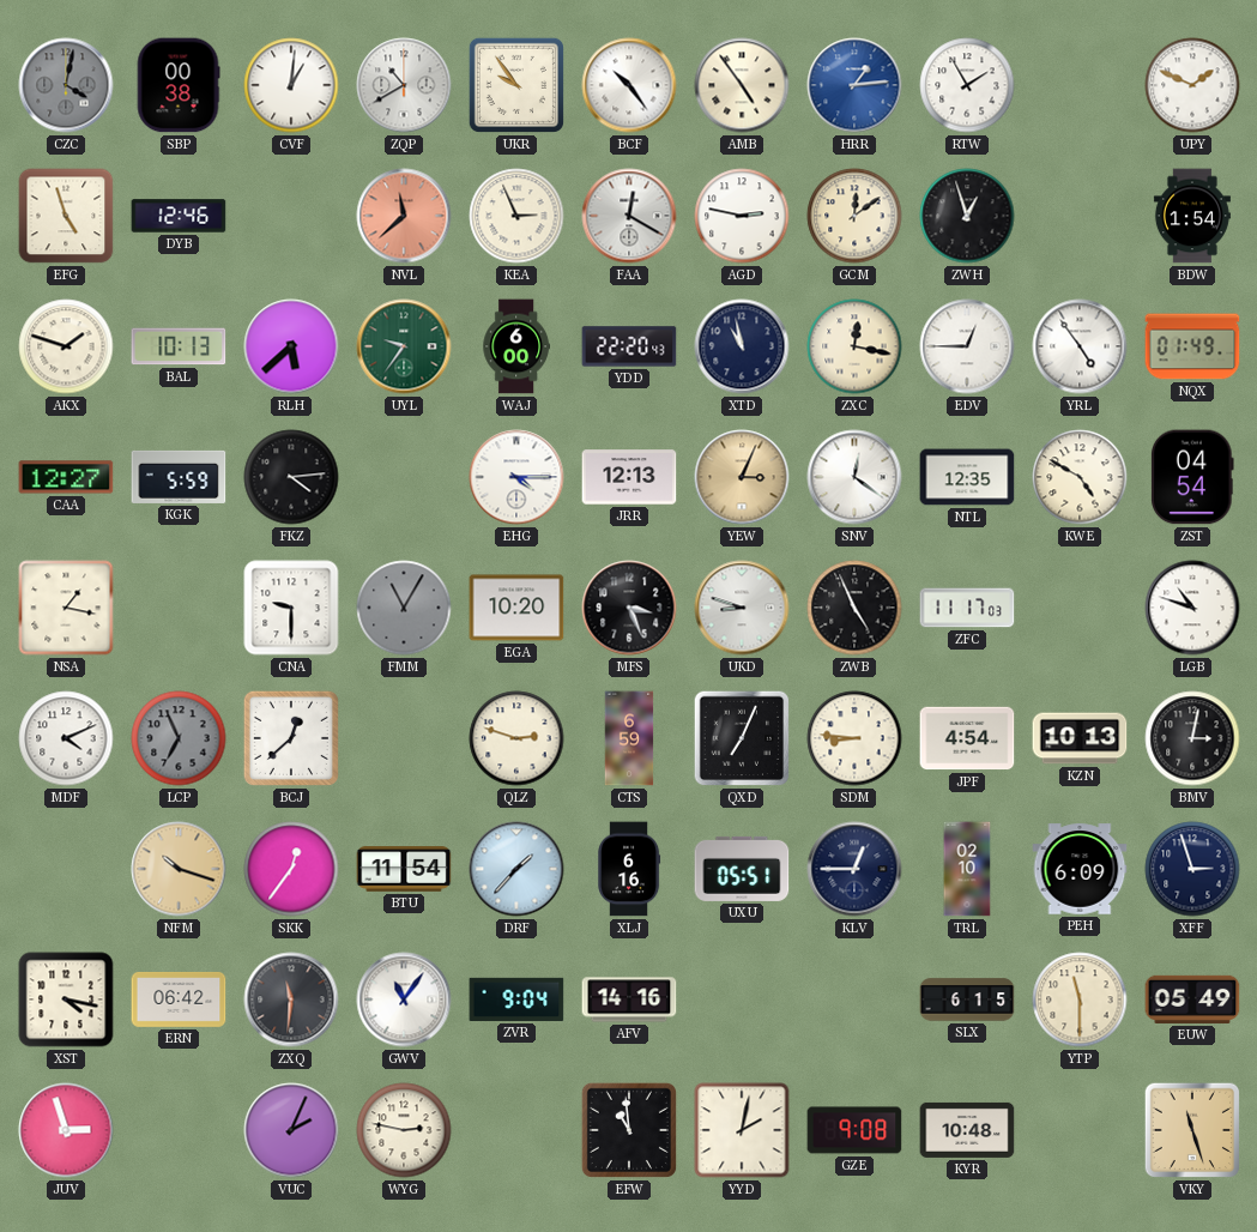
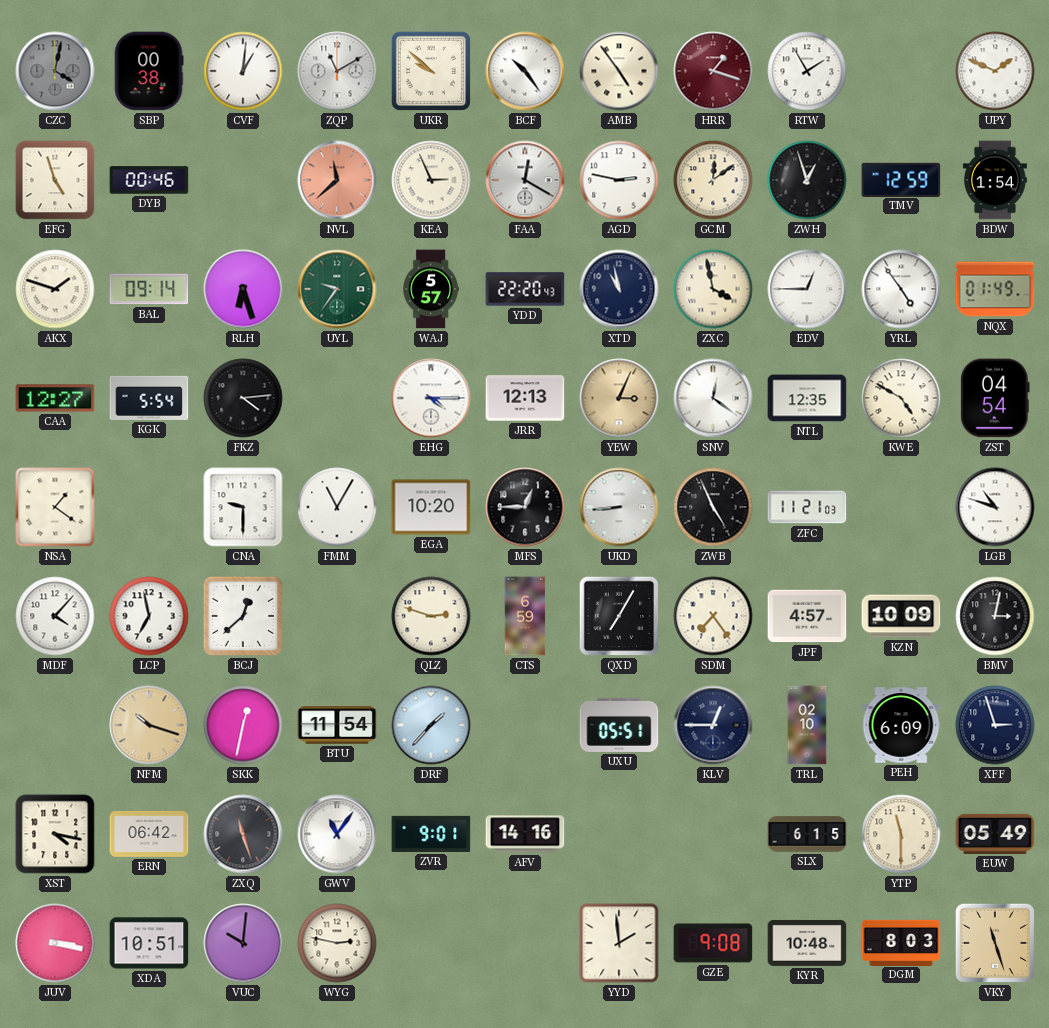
ZQP: 10:40 -> 11:10
UKR: 9:54 -> 9:52
HRR: 1:14 -> 1:18
HRR dial: blue -> burgundy
DYB: 12:46 -> 00:46
TMV: none -> 12:59
BAL: 10:13 -> 09:14
RLH: 5:38 -> 6:27
WAJ: 6:00 -> 5:57
ZXC: 12:17 -> 3:58
KGK: 5:59 -> 5:54
NSA: 1:17 -> 1:21
FMM dial: grey -> white
MFS: 3:26 -> 12:45
UKD: 8:48 -> 8:44
ZFC: 11:17 -> 11:21
MDF: 4:11 -> 4:07
LCP: 6:56 -> 6:58
LCP dial: grey -> white
QXD: 7:04 -> 7:05
SDM: 8:46 -> 7:24
JPF: 4:54 -> 4:57
KZN: 10:13 -> 10:09
SKK: 12:36 -> 12:32
XLJ: 6:16 -> none
ZXQ: 11:31 -> 11:27
ZVR: 9:04 -> 9:01
JUV: 2:57 -> 3:17
XDA: none -> 10:51
VUC: 2:04 -> 10:01
EFW: 10:59 -> none
YYD: 2:02 -> 1:59
DGM: none -> 8:03
